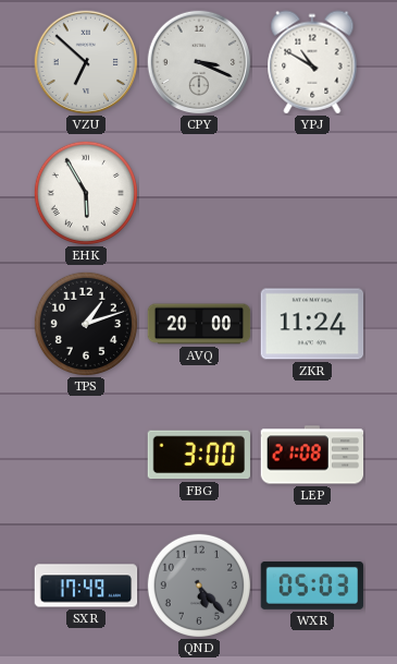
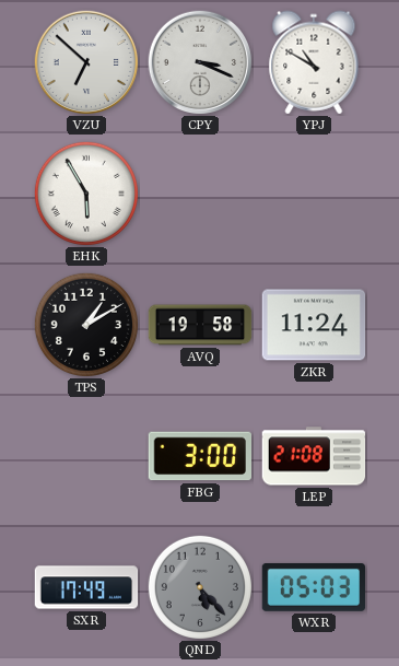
TPS: 1:12 -> 1:10
AVQ: 20:00 -> 19:58
